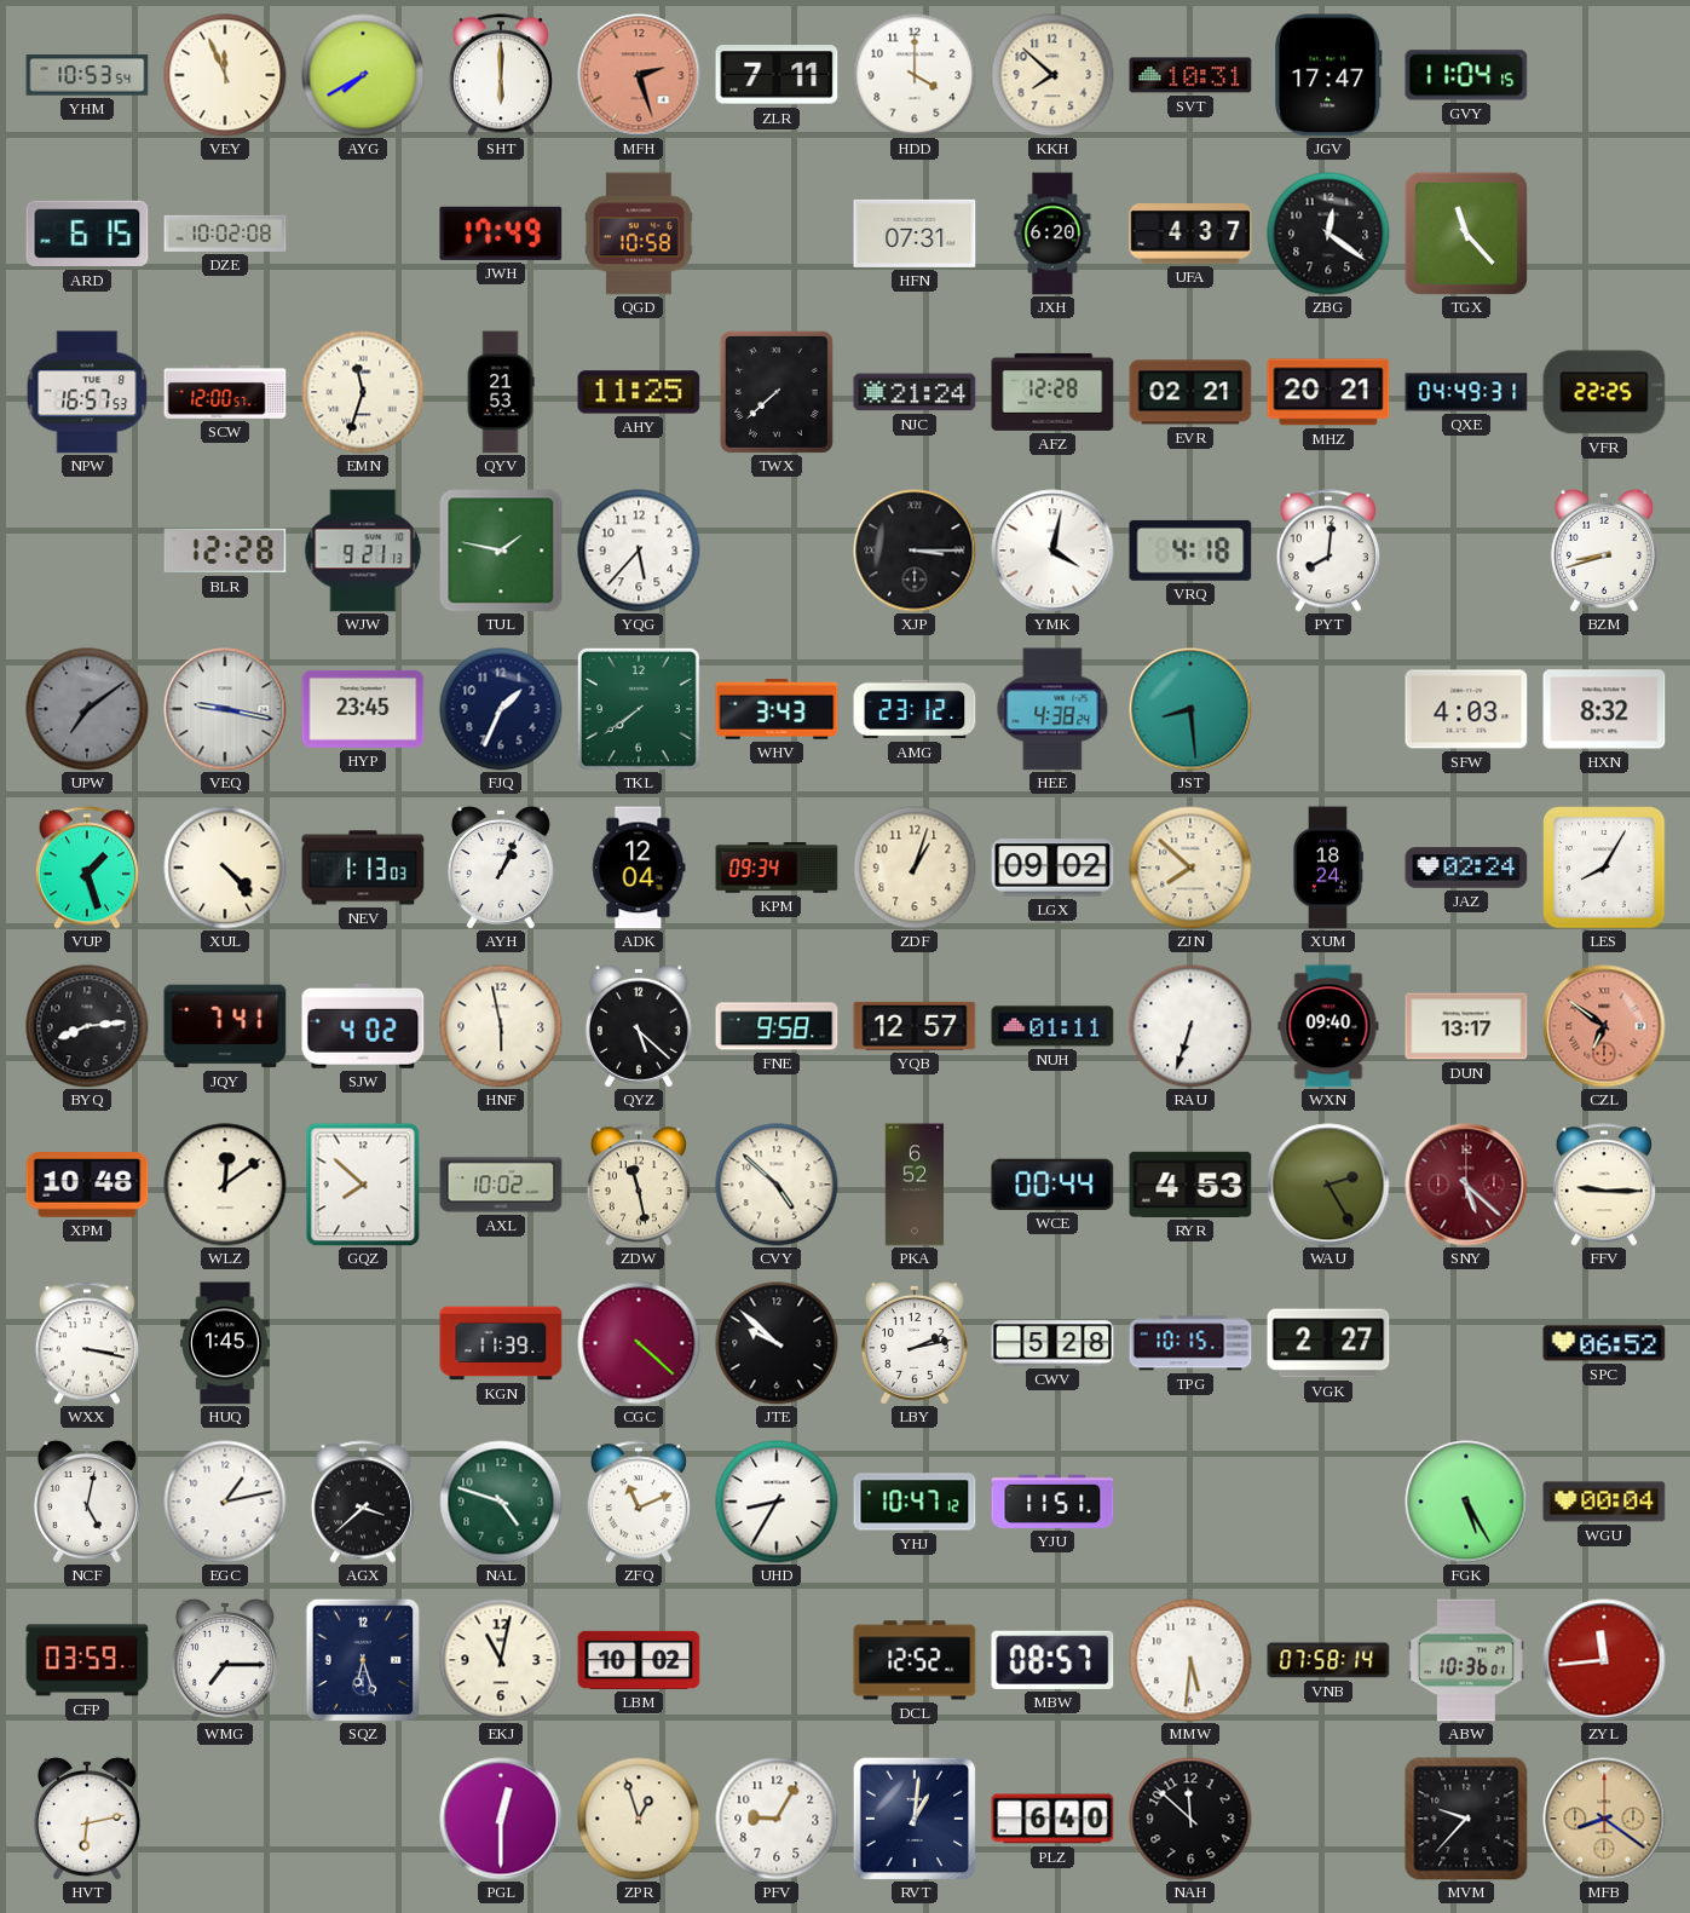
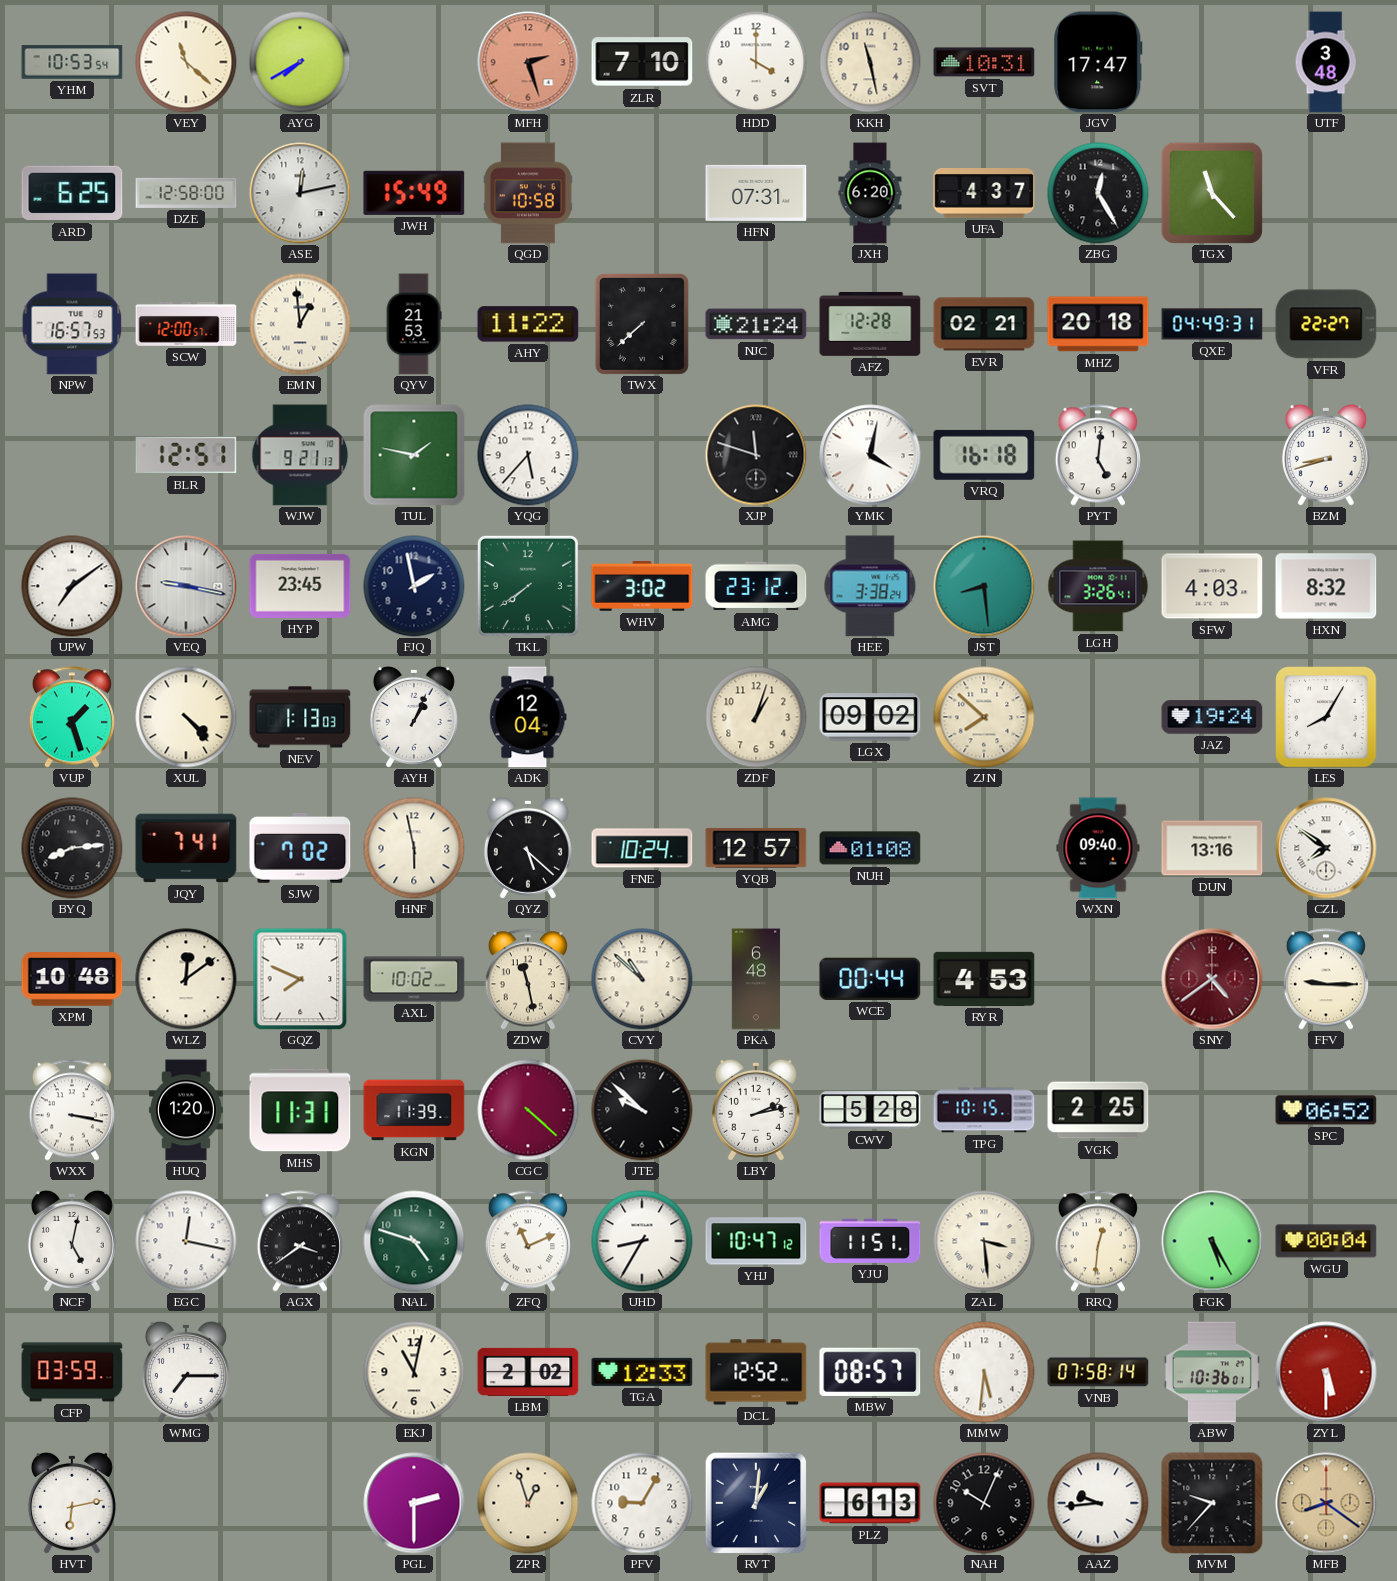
VEY: 11:56 -> 11:22
SHT: 6:00 -> none
ZLR: 7:11 -> 7:10
KKH: 7:52 -> 11:28
GVY: 11:04 -> none
UTF: none -> 3:48
ARD: 6:15 -> 6:25
DZE: 10:02 -> 12:58
ASE: none -> 12:13
JWH: 17:49 -> 15:49
ZBG: 12:21 -> 12:25
EMN: 11:33 -> 12:59
AHY: 11:25 -> 11:22
MHZ: 20:21 -> 20:18
VFR: 22:25 -> 22:27
BLR: 12:28 -> 12:51
XJP: 3:15 -> 11:48
VRQ: 4:18 -> 16:18
PYT: 8:01 -> 5:01
UPW dial: grey -> white
FJQ: 1:34 -> 1:58
WHV: 3:43 -> 3:02
HEE: 4:38 -> 3:38
LGH: none -> 3:26
KPM: 09:34 -> none
XUM: 18:24 -> none
JAZ: 02:24 -> 19:24
SJW: 4:02 -> 7:02
FNE: 9:58 -> 10:24
NUH: 01:11 -> 01:08
RAU: 6:33 -> none
DUN: 13:17 -> 13:16
CZL: 6:51 -> 7:51
CZL dial: salmon -> white
GQZ: 7:52 -> 7:49
CVY: 4:52 -> 10:52
PKA: 6:52 -> 6:48
WAU: 2:25 -> none
SNY: 5:22 -> 4:39
HUQ: 1:45 -> 1:20
MHS: none -> 11:31
VGK: 2:27 -> 2:25
EGC: 1:13 -> 12:17
AGX: 3:38 -> 3:39
ZAL: none -> 3:29
RRQ: none -> 12:31
SQZ: 6:27 -> none
LBM: 10:02 -> 2:02
TGA: none -> 12:33
ZYL: 11:44 -> 5:30
PGL: 12:30 -> 2:30
PLZ: 6:40 -> 6:13
NAH: 11:52 -> 10:04
AAZ: none -> 9:44
